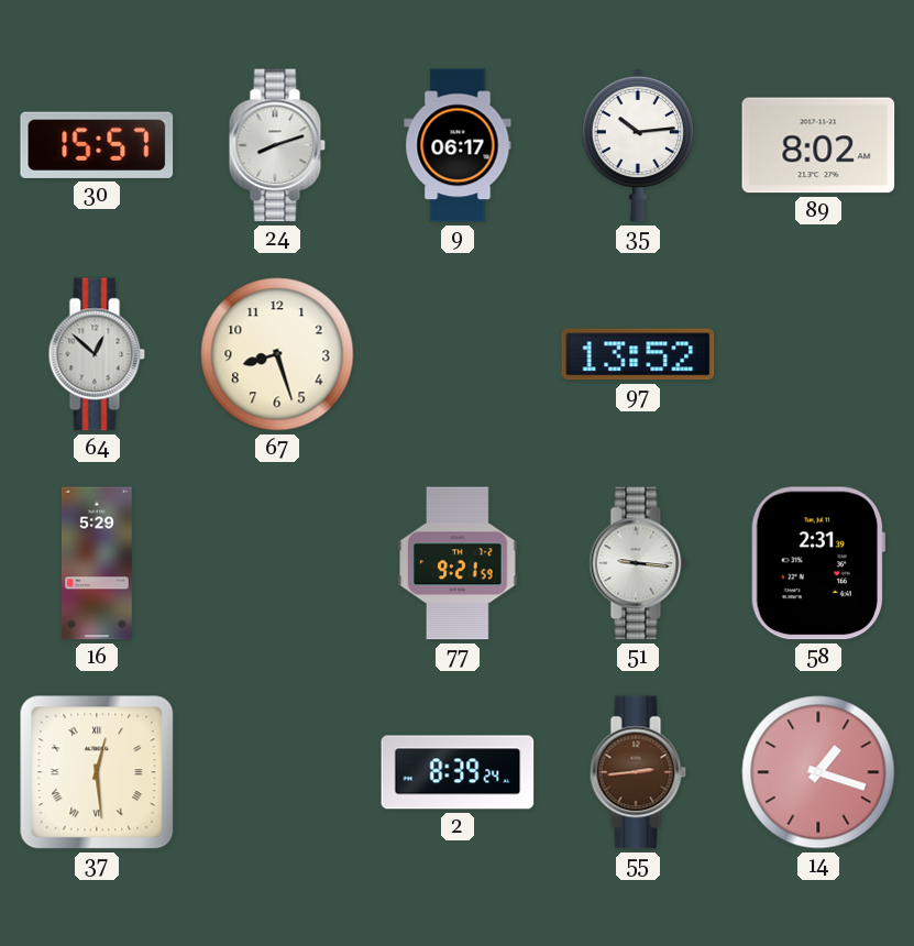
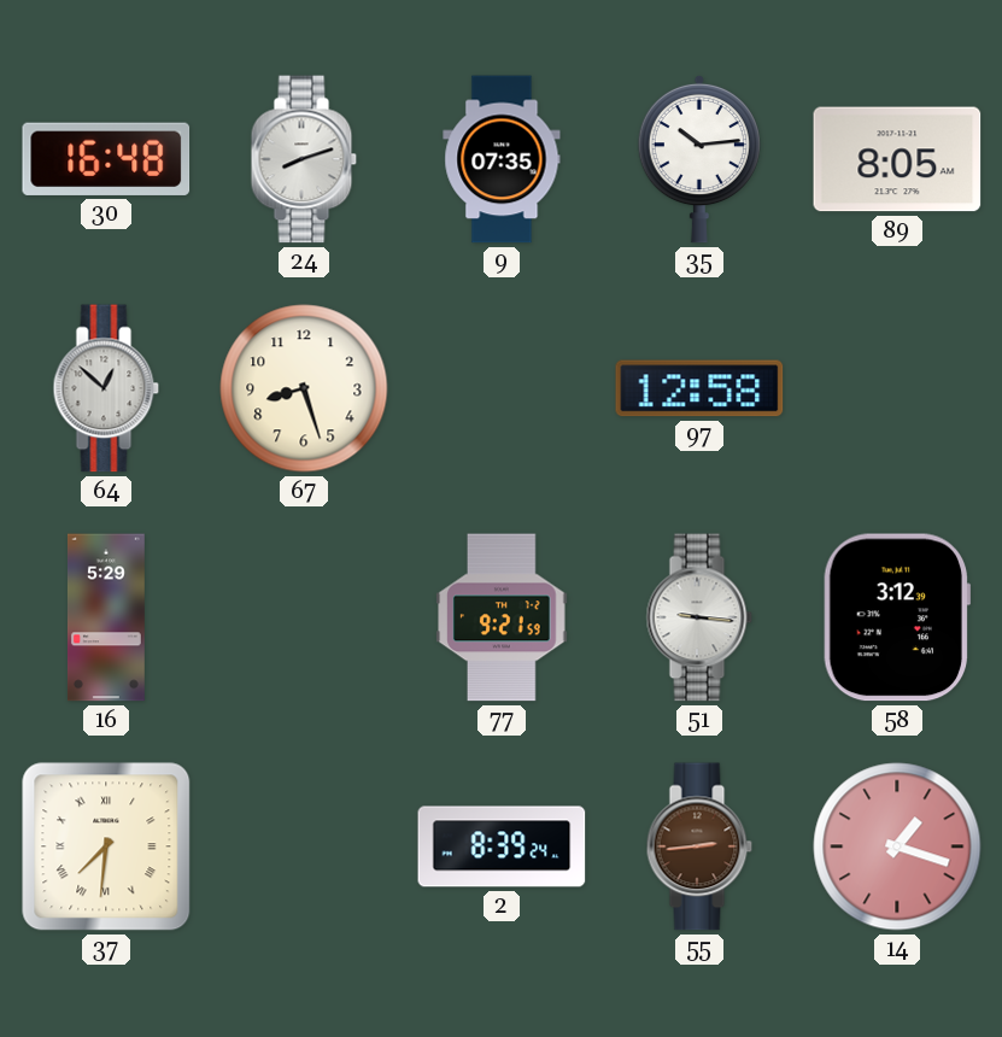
30: 15:57 -> 16:48
9: 06:17 -> 07:35
89: 8:02 -> 8:05
97: 13:52 -> 12:58
58: 2:31 -> 3:12
37: 12:29 -> 7:31
